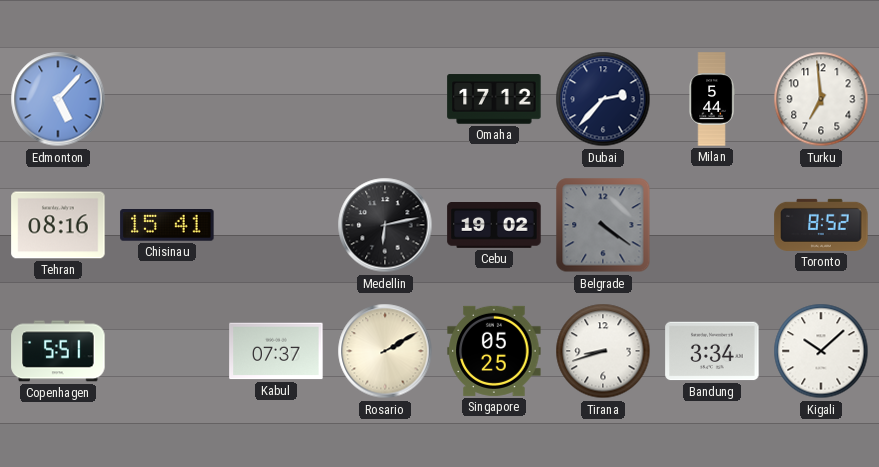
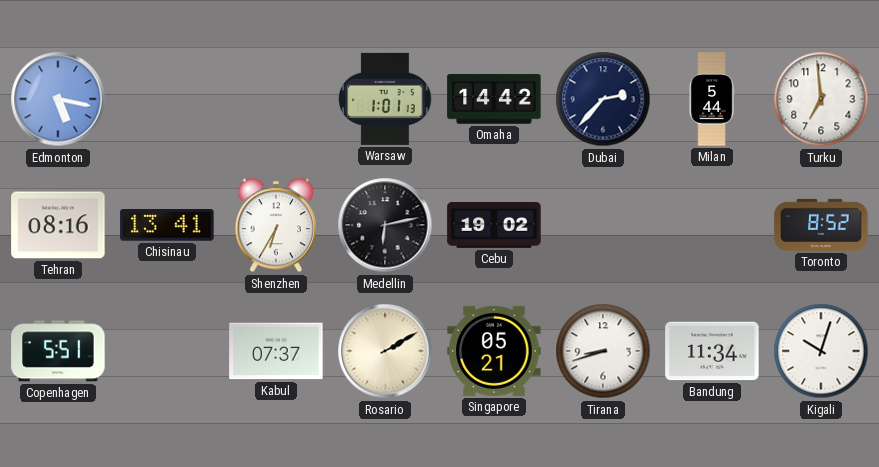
Edmonton: 5:07 -> 5:17
Warsaw: none -> 1:01
Omaha: 17:12 -> 14:42
Chisinau: 15:41 -> 13:41
Shenzhen: none -> 6:35
Belgrade: 4:21 -> none
Singapore: 05:25 -> 05:21
Bandung: 3:34 -> 11:34
Kigali: 10:08 -> 10:03
